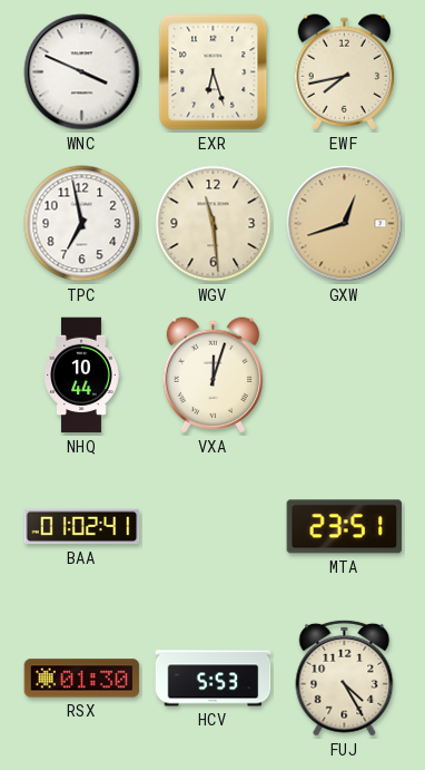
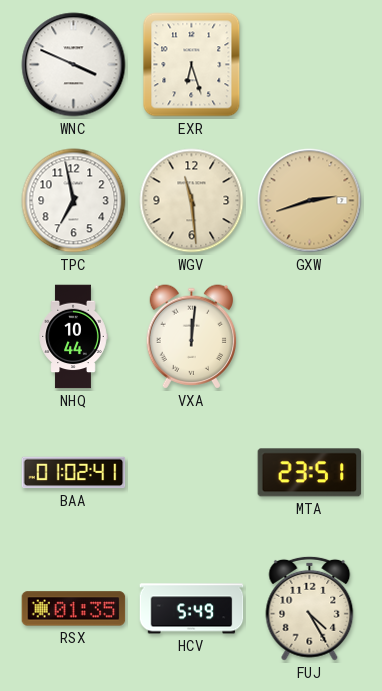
EWF: 7:43 -> none
GXW: 12:42 -> 2:42
VXA: 12:03 -> 12:01
RSX: 01:30 -> 01:35
HCV: 5:53 -> 5:49
